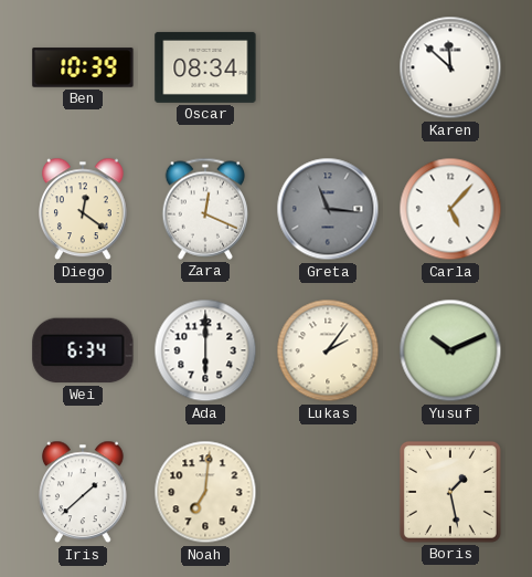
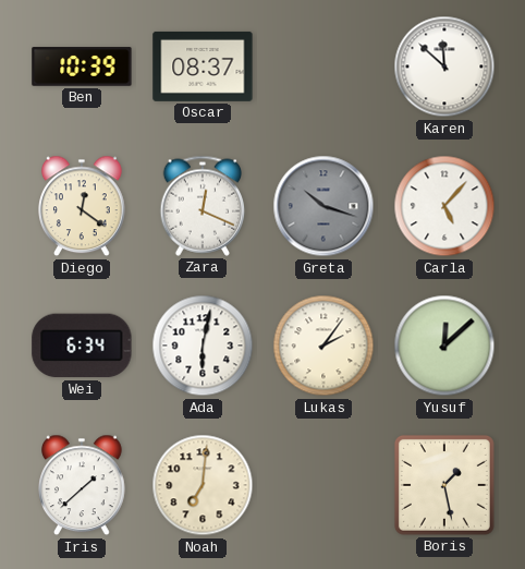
Oscar: 08:34 -> 08:37
Greta: 11:16 -> 10:18
Ada: 6:00 -> 6:02
Yusuf: 10:11 -> 12:08
